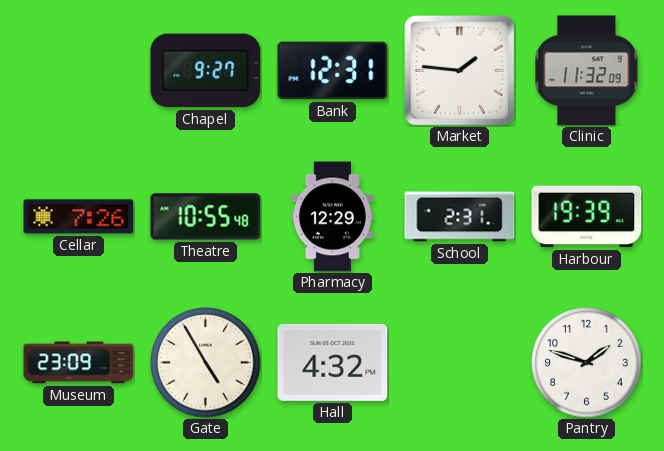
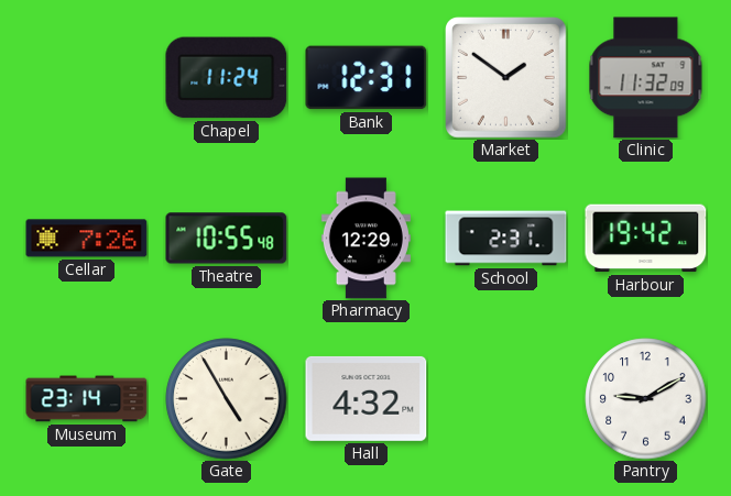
Chapel: 9:27 -> 11:24
Market: 1:46 -> 1:51
Harbour: 19:39 -> 19:42
Museum: 23:09 -> 23:14
Pantry: 1:48 -> 9:10
